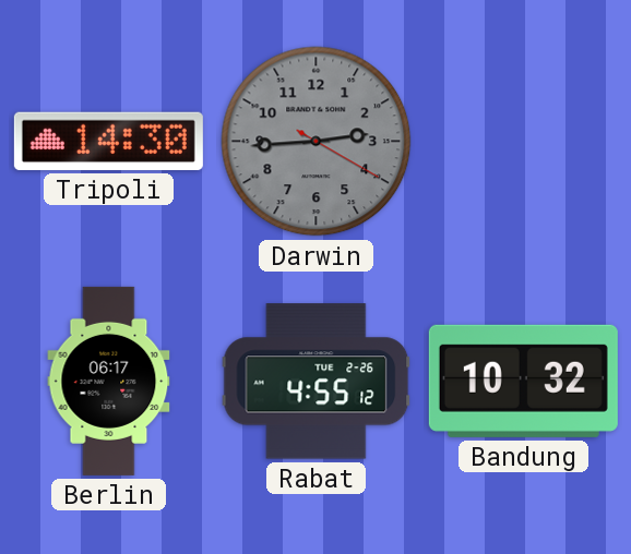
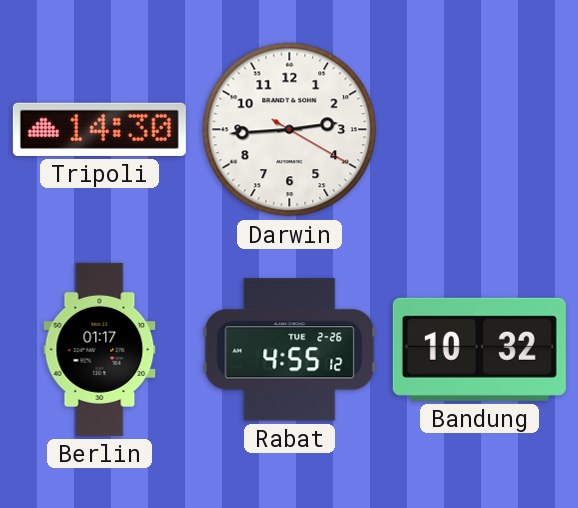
Darwin dial: grey -> white
Berlin: 06:17 -> 01:17
